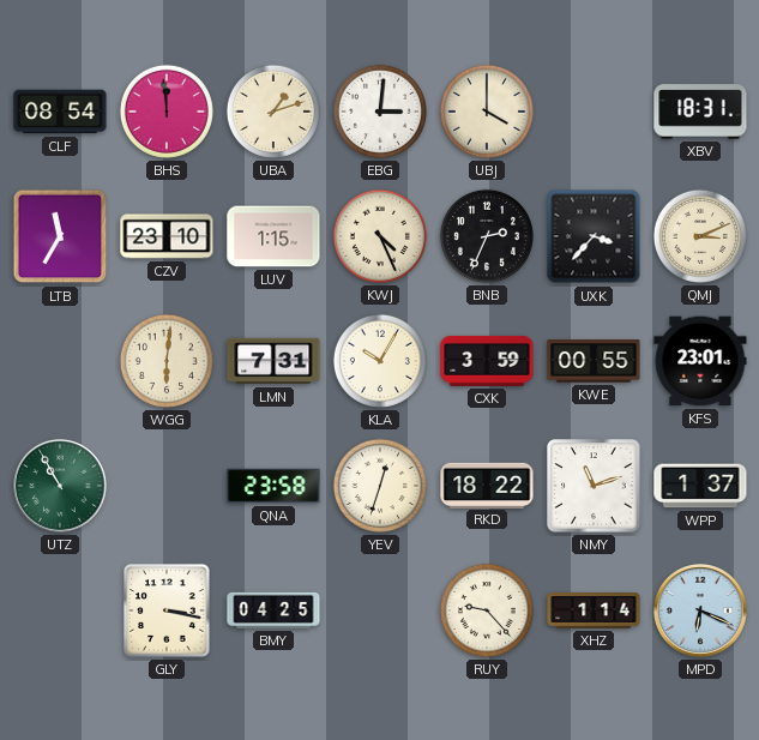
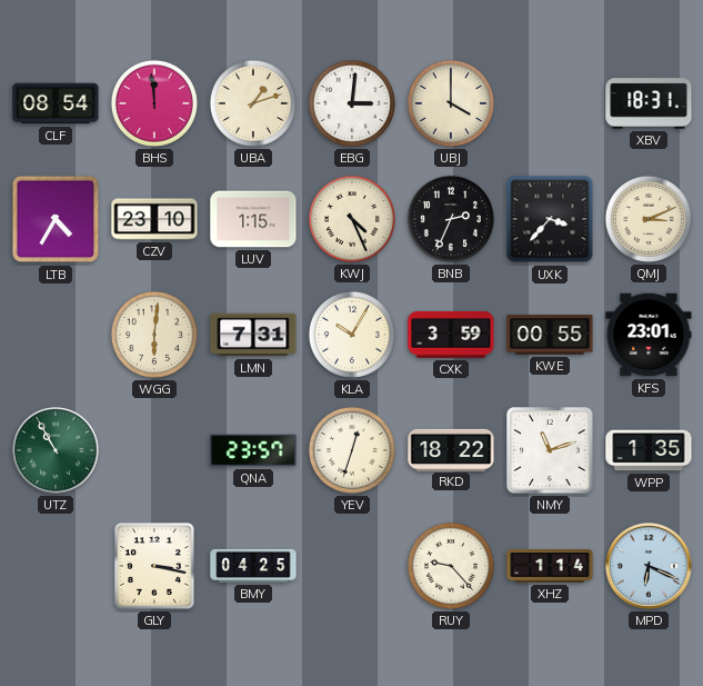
LTB: 11:35 -> 4:35
QNA: 23:58 -> 23:57
WPP: 1:37 -> 1:35
